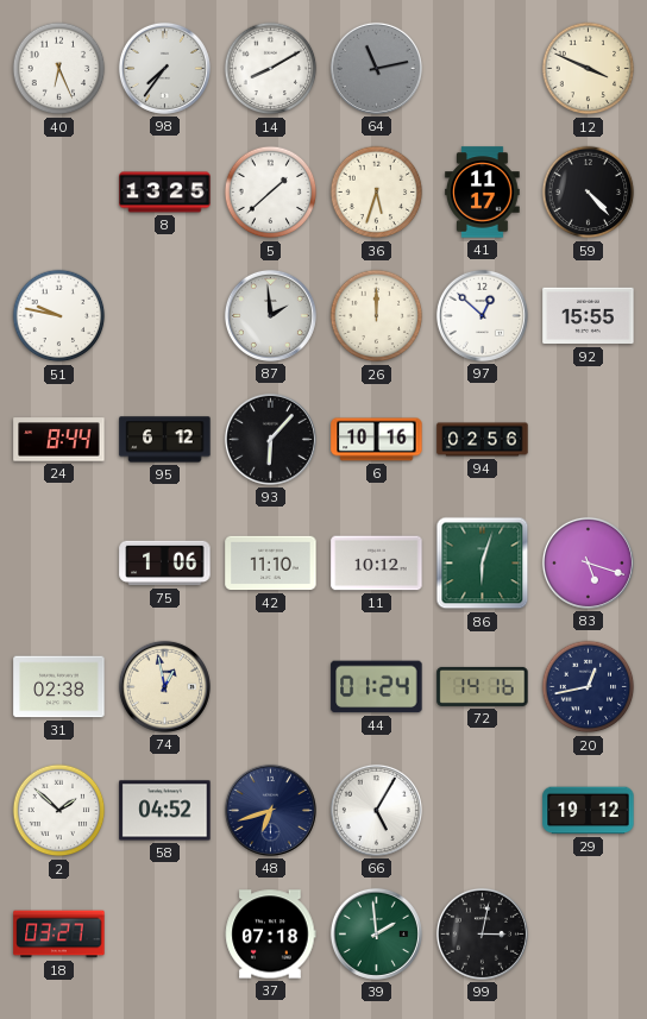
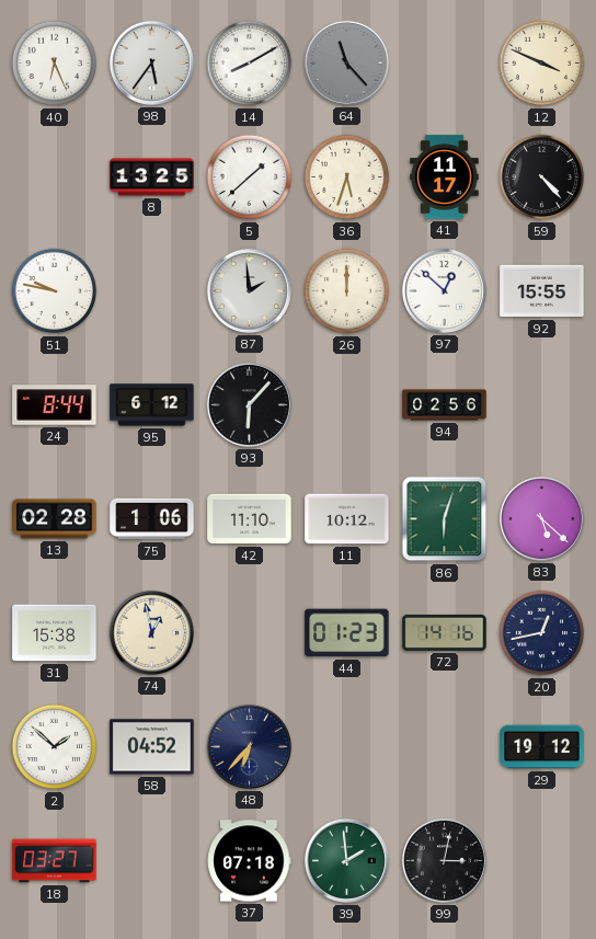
98: 7:36 -> 5:36
64: 11:13 -> 11:23
6: 10:16 -> none
13: none -> 02:28
83: 5:18 -> 5:22
31: 02:38 -> 15:38
44: 01:24 -> 01:23
48: 6:42 -> 6:37
66: 5:05 -> none
